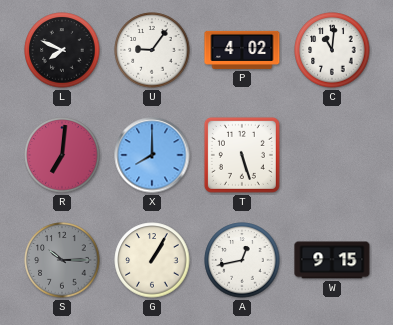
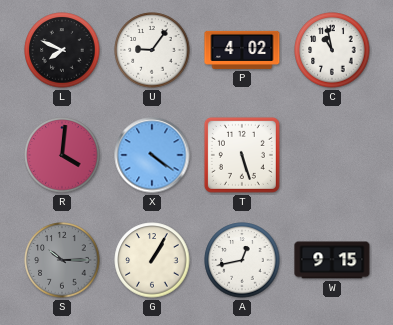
C: 11:01 -> 10:58
R: 7:01 -> 4:01
X: 8:00 -> 4:21
